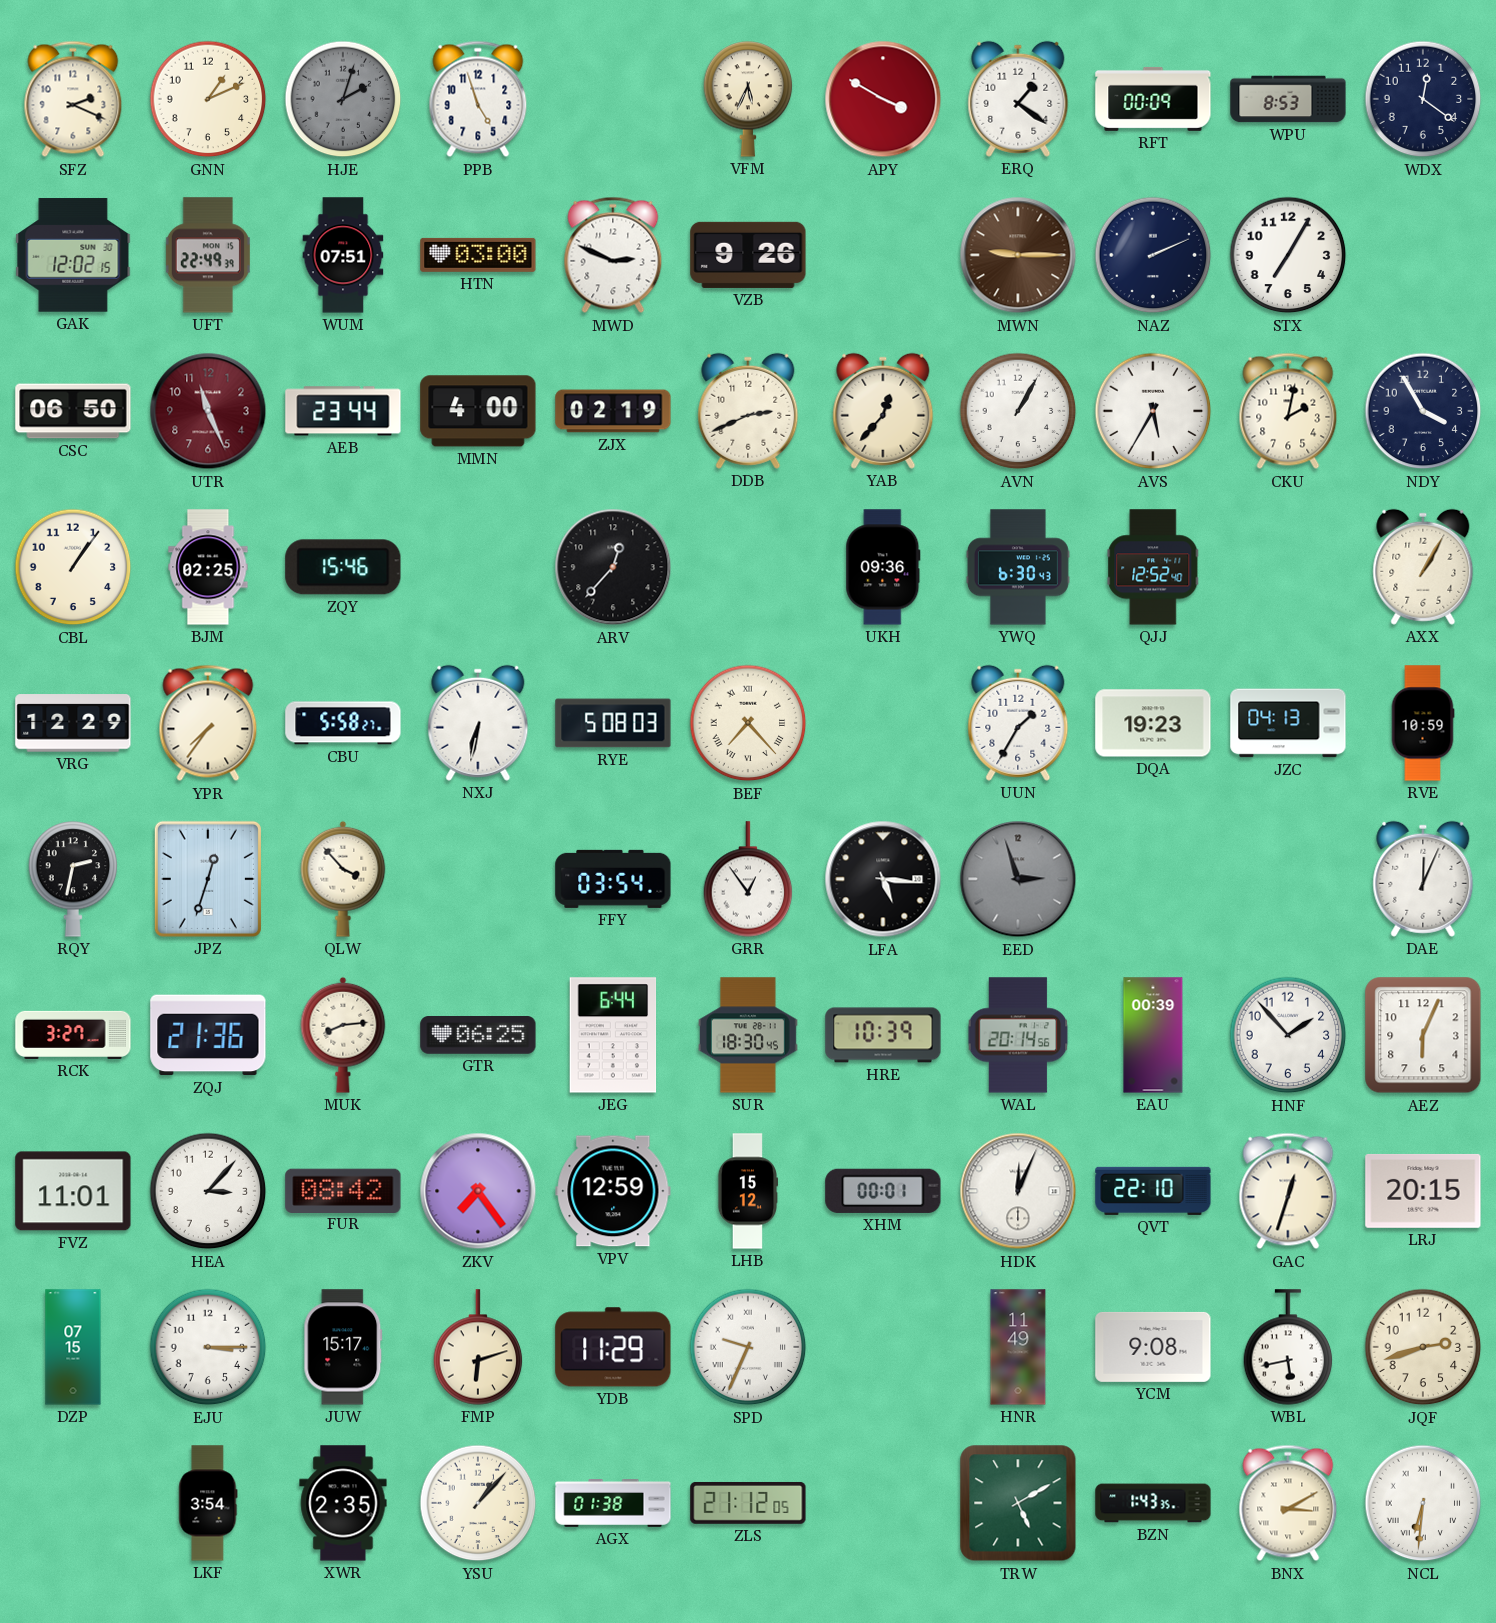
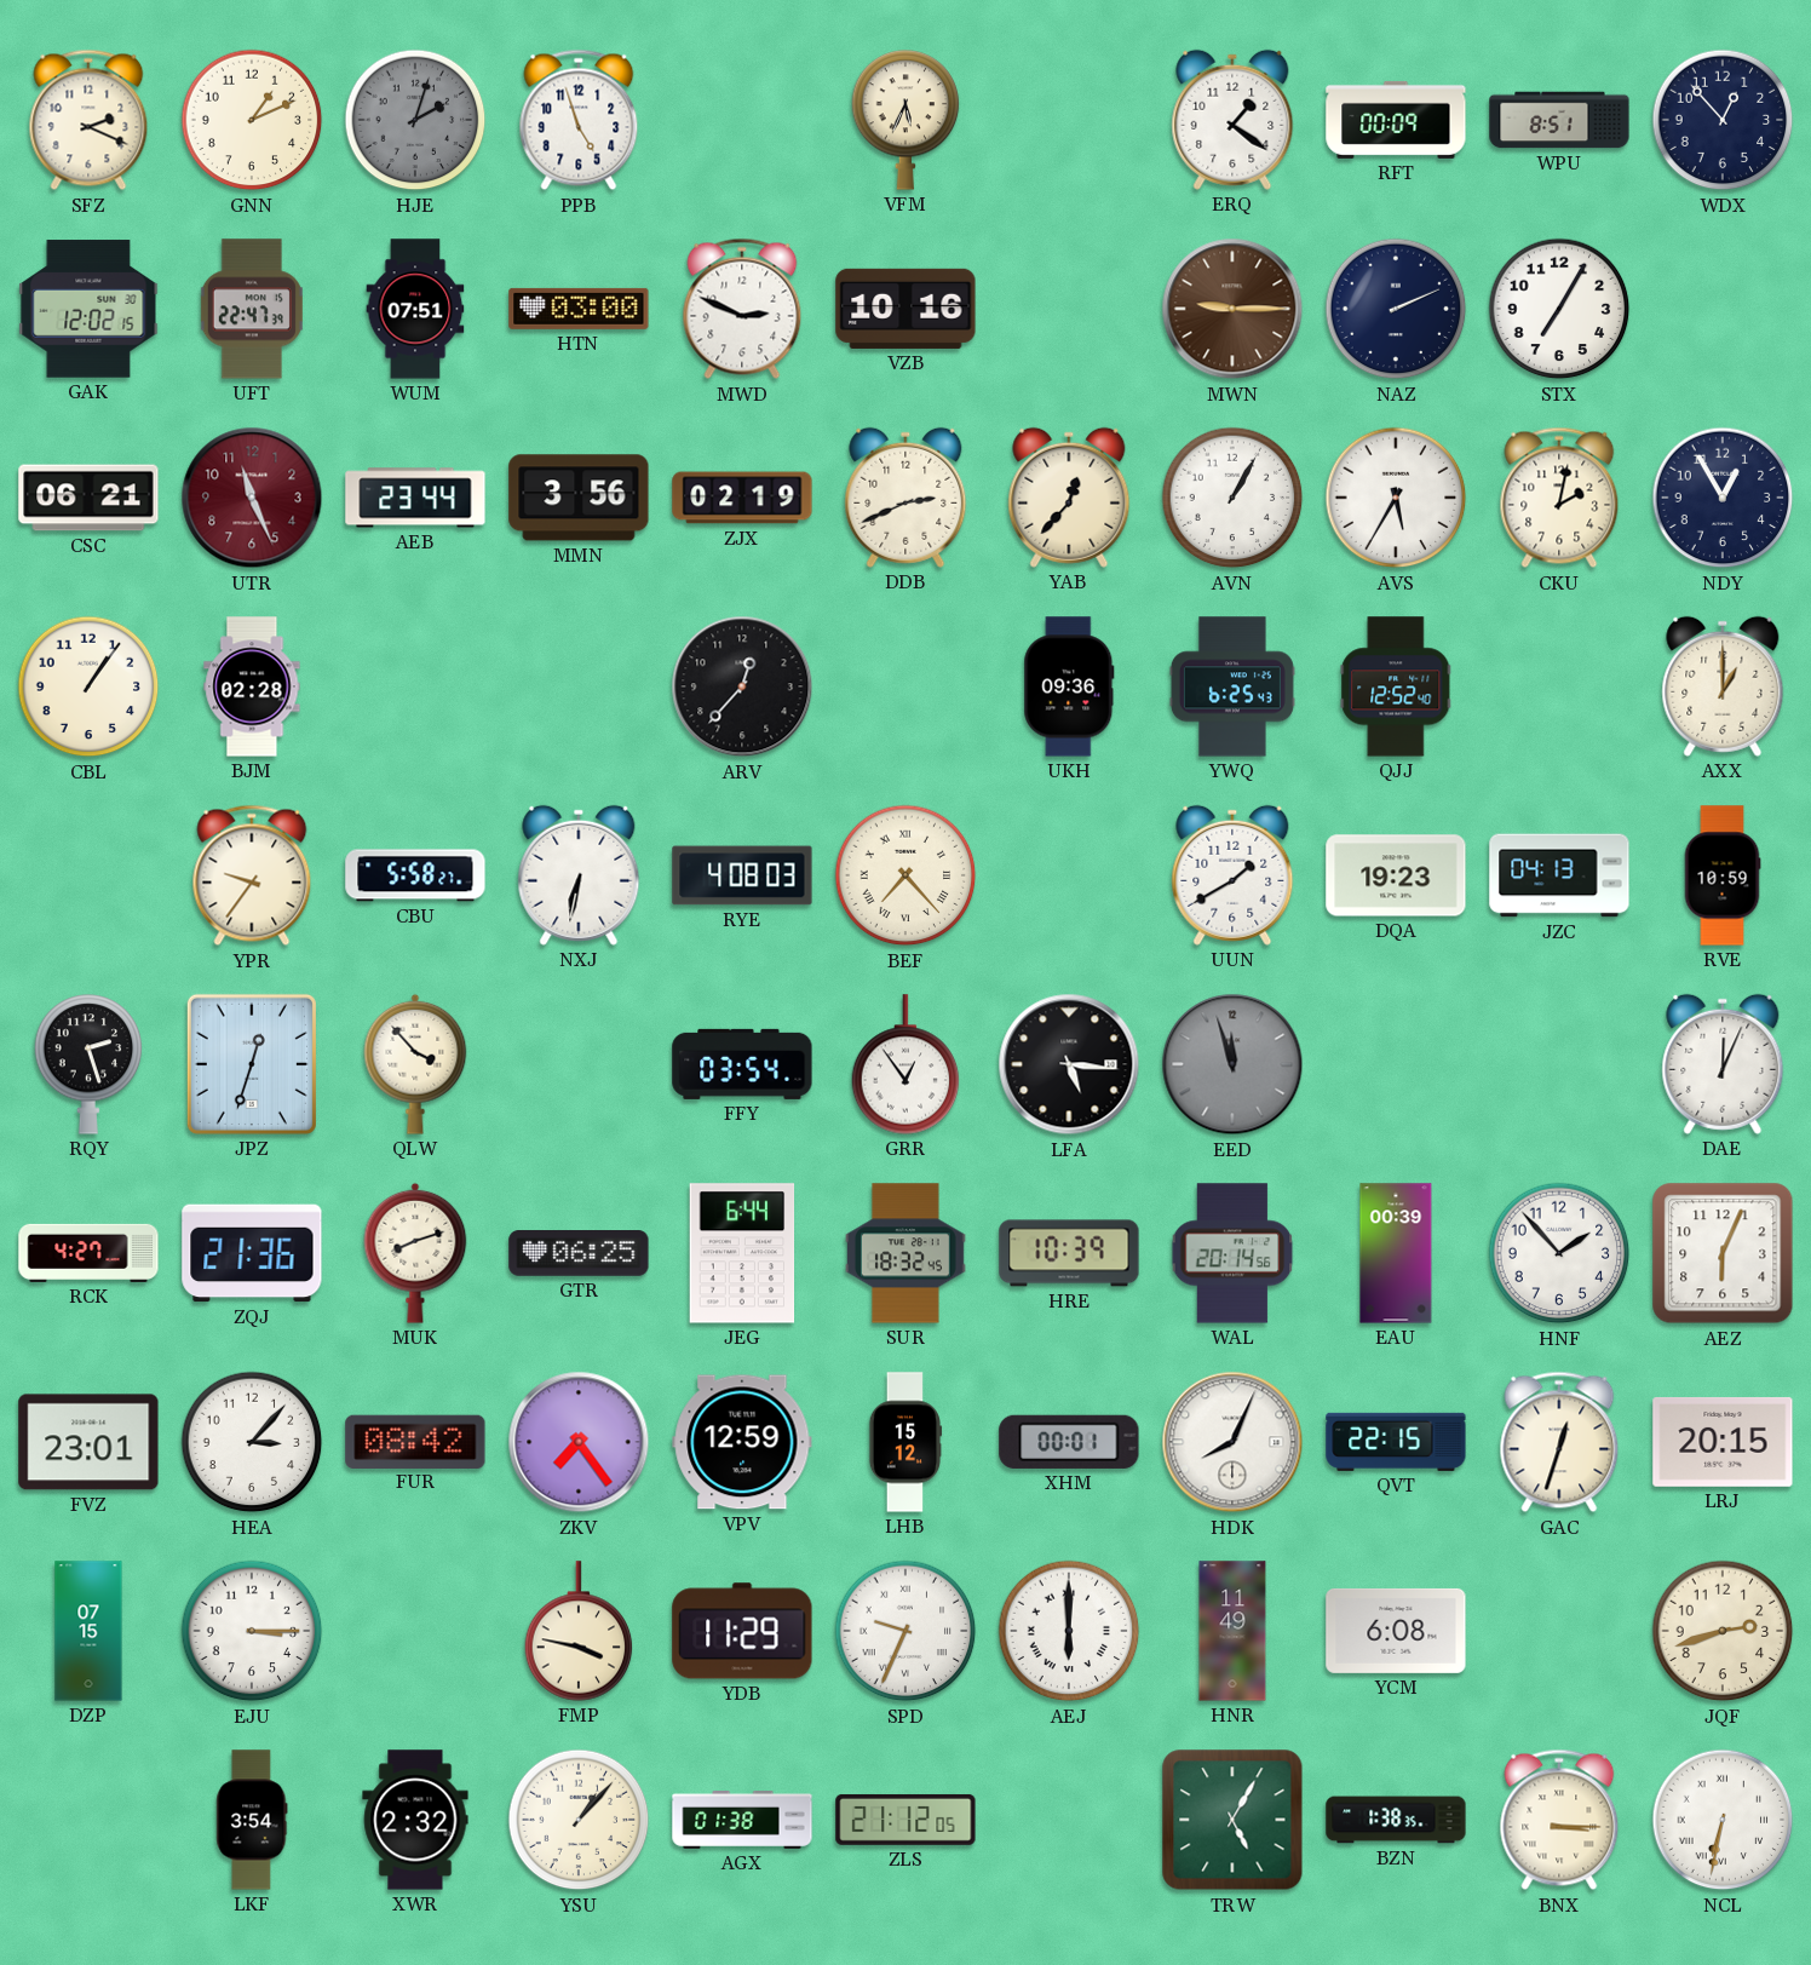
APY: 3:50 -> none
WPU: 8:53 -> 8:51
WDX: 12:21 -> 12:53
UFT: 22:49 -> 22:47
VZB: 9:26 -> 10:16
CSC: 06:50 -> 06:21
MMN: 4:00 -> 3:56
NDY: 3:55 -> 12:55
BJM: 02:25 -> 02:28
ZQY: 15:46 -> none
YWQ: 6:30 -> 6:25
AXX: 1:05 -> 1:00
VRG: 12:29 -> none
YPR: 7:36 -> 9:36
RYE: 5:08 -> 4:08
UUN: 1:35 -> 1:40
RQY: 2:32 -> 2:27
EED: 2:57 -> 11:57
RCK: 3:27 -> 4:27
MUK: 8:14 -> 8:12
SUR: 18:30 -> 18:32
FVZ: 11:01 -> 23:01
HDK: 12:04 -> 8:04
QVT: 22:10 -> 22:15
JUW: 15:17 -> none
FMP: 6:12 -> 3:47
AEJ: none -> 6:00
YCM: 9:08 -> 6:08
WBL: 5:43 -> none
XWR: 2:35 -> 2:32
TRW: 5:10 -> 5:05
BZN: 1:43 -> 1:38
BNX: 3:10 -> 3:15
NCL: 6:31 -> 6:32
